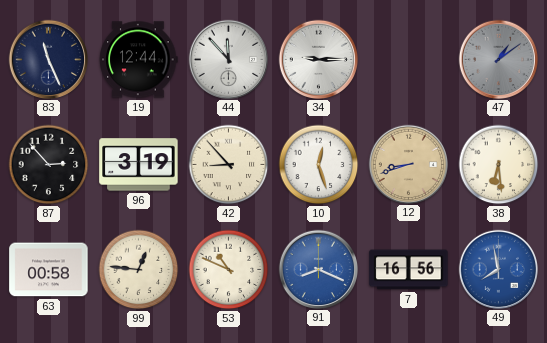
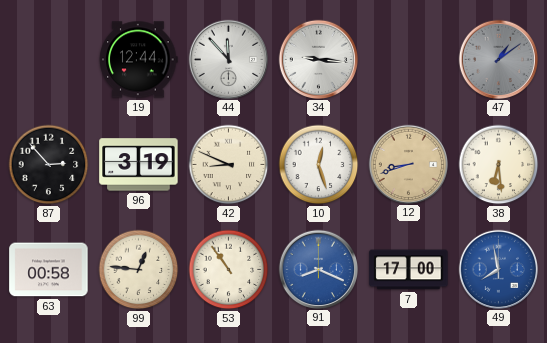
83: 11:26 -> none
34: 9:15 -> 9:16
42: 8:53 -> 8:49
53: 10:49 -> 10:54
7: 16:56 -> 17:00
